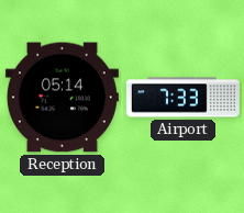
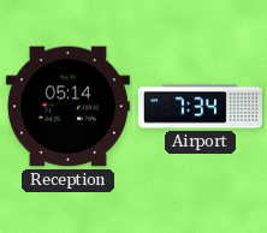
Airport: 7:33 -> 7:34
